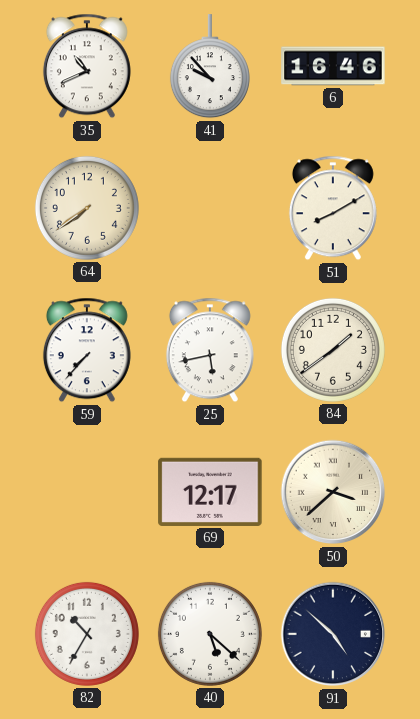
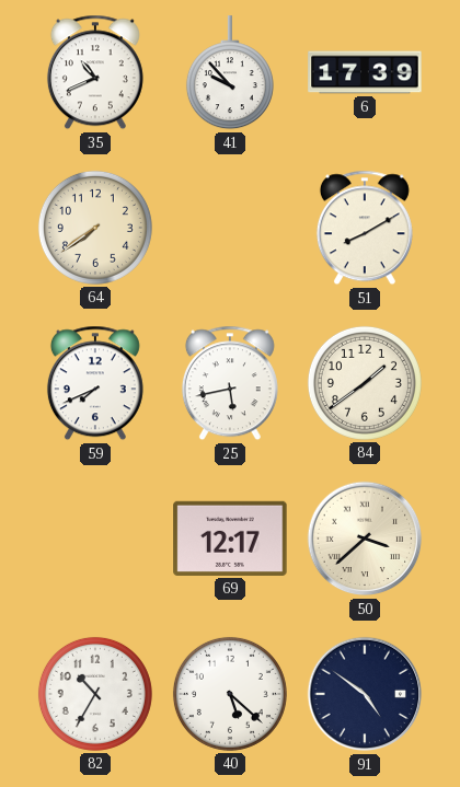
6: 16:46 -> 17:39
59: 7:37 -> 7:41
91: 4:52 -> 4:51
